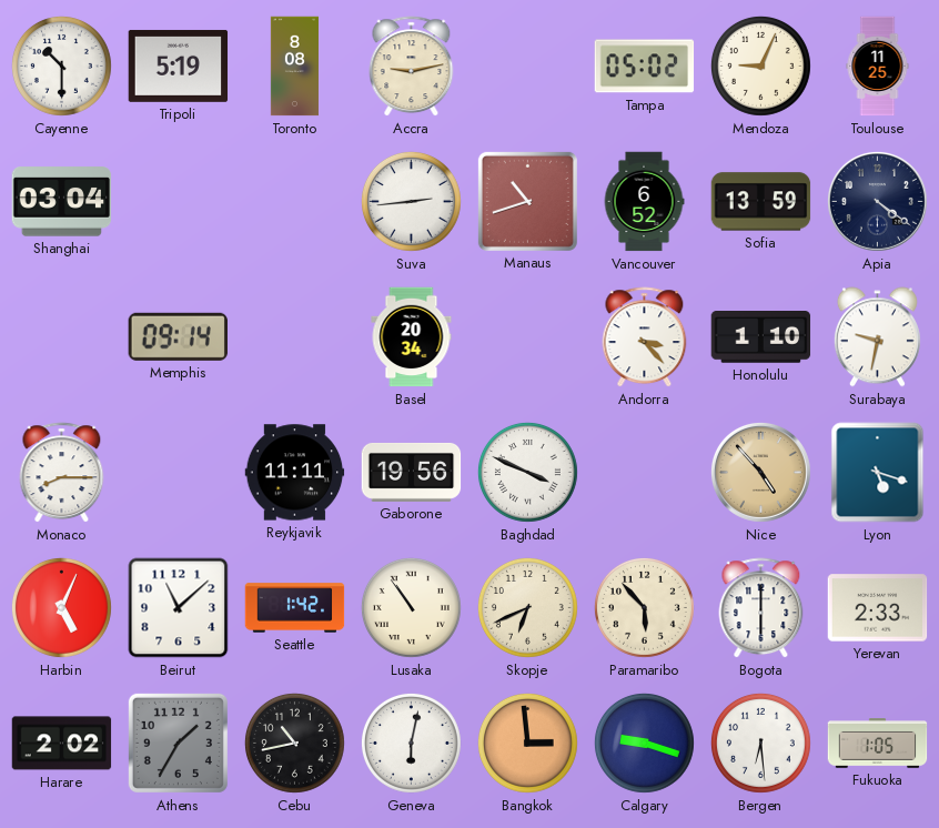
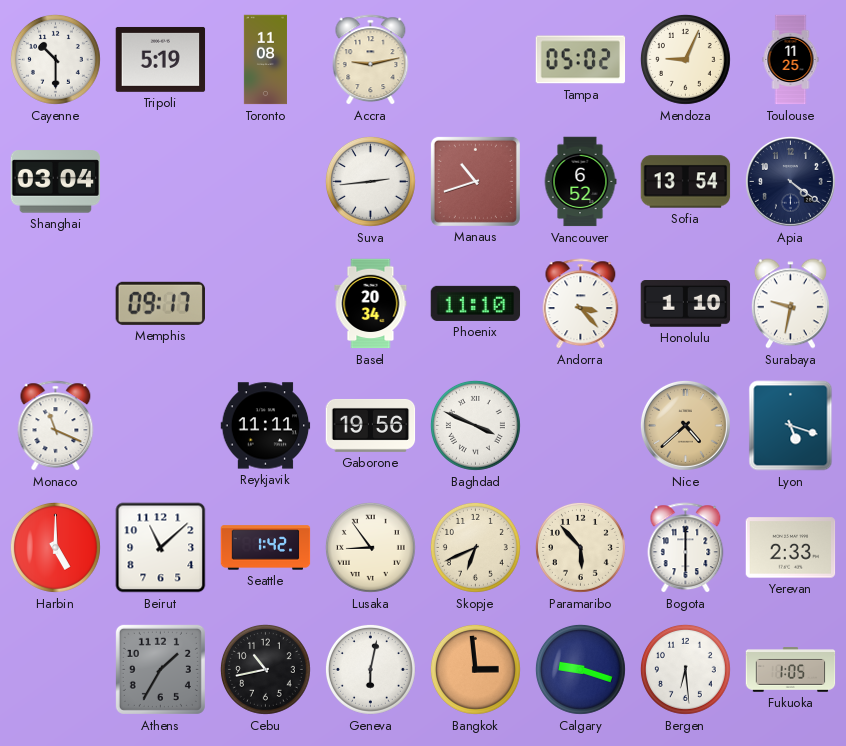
Toronto: 8:08 -> 11:08
Sofia: 13:59 -> 13:54
Memphis: 09:14 -> 09:17
Phoenix: none -> 11:10
Monaco: 8:15 -> 11:19
Nice: 4:53 -> 4:38
Harbin: 5:04 -> 5:00
Lusaka: 10:54 -> 8:54
Harare: 2:02 -> none
